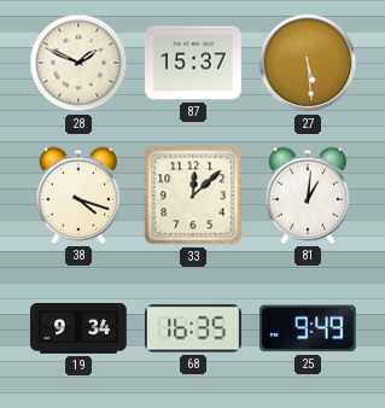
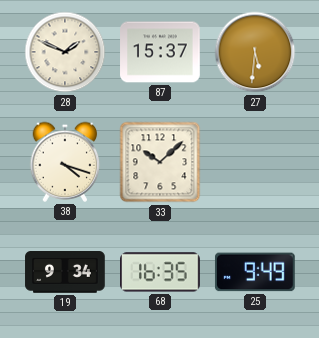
27: 5:29 -> 5:31
33: 12:08 -> 10:08
81: 1:01 -> none
